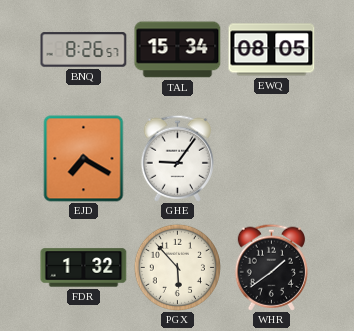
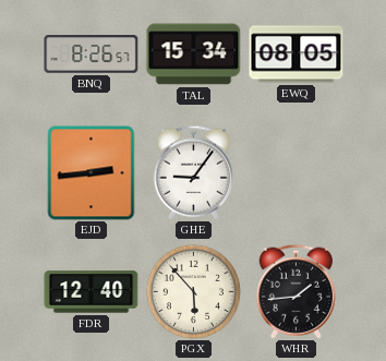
EJD: 7:20 -> 2:44
FDR: 1:32 -> 12:40
WHR: 1:39 -> 1:44
